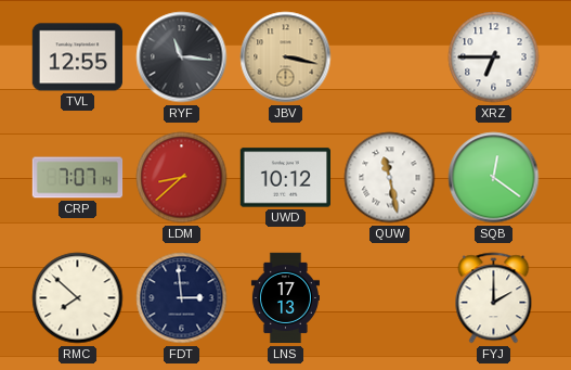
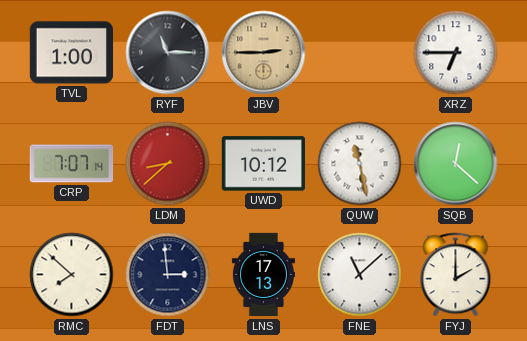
TVL: 12:55 -> 1:00
RYF: 11:16 -> 11:15
JBV: 3:17 -> 2:45
SQB: 12:21 -> 12:22
FNE: none -> 11:08
